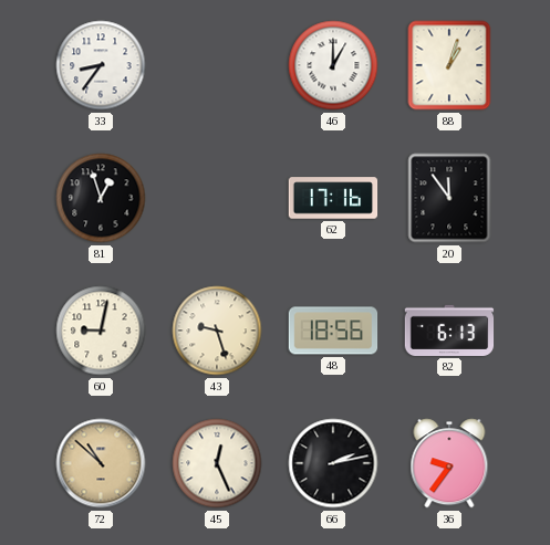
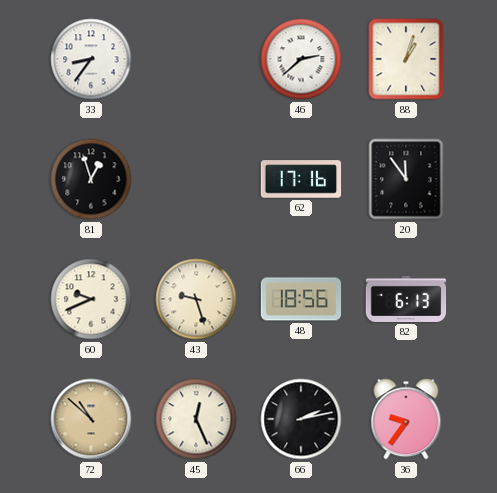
46: 1:00 -> 2:38
60: 9:02 -> 9:41
